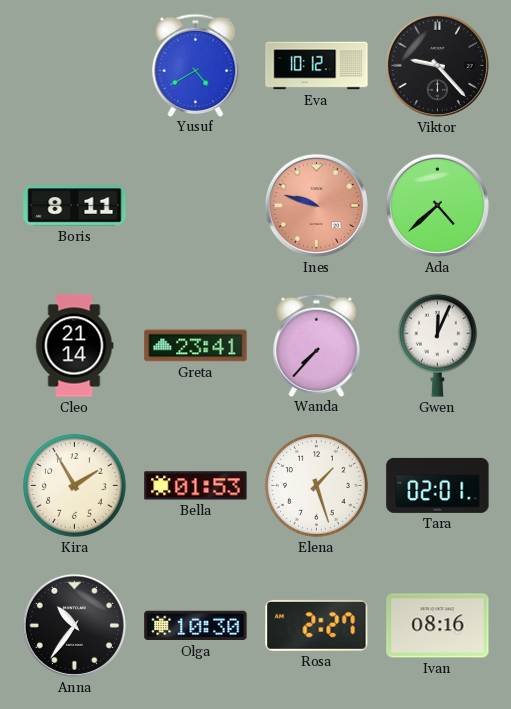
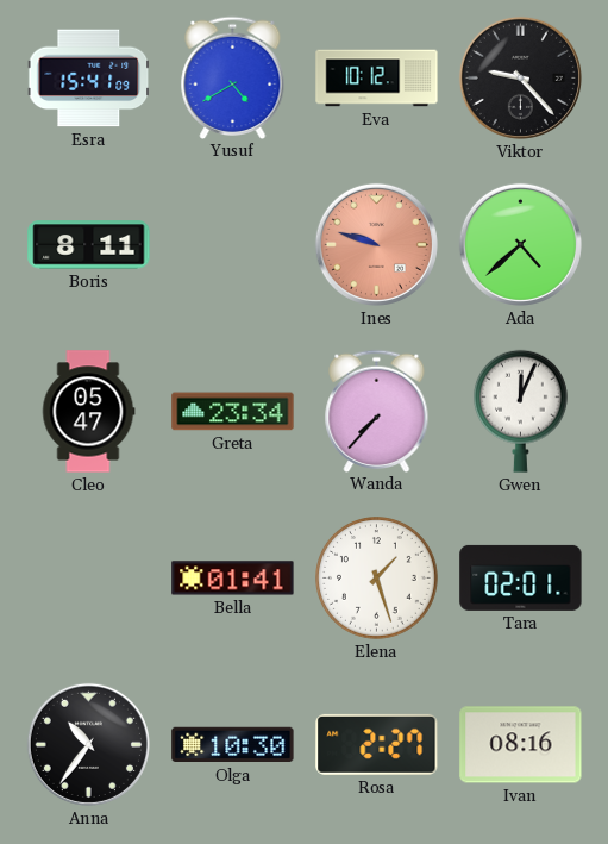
Esra: none -> 15:41
Cleo: 21:14 -> 05:47
Greta: 23:41 -> 23:34
Kira: 1:55 -> none
Bella: 01:53 -> 01:41
